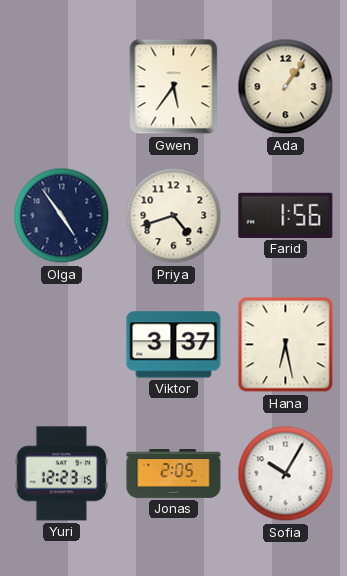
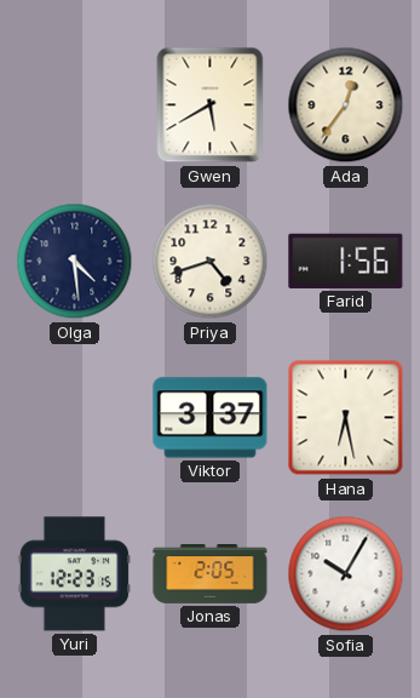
Gwen: 5:36 -> 5:40
Ada: 1:06 -> 12:36
Olga: 4:54 -> 4:29
